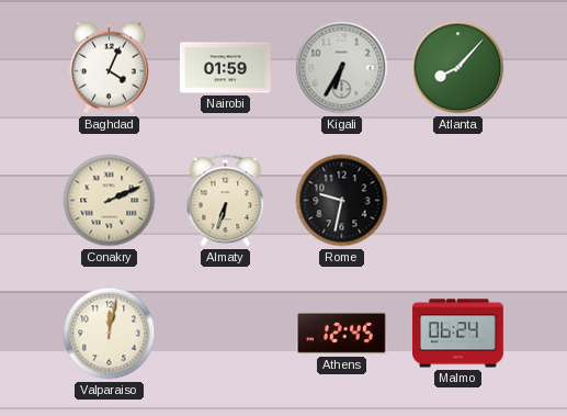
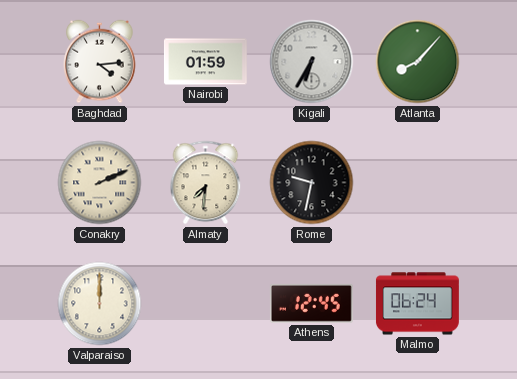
Baghdad: 4:04 -> 4:14
Almaty: 6:33 -> 7:31
Valparaiso: 12:02 -> 12:00
